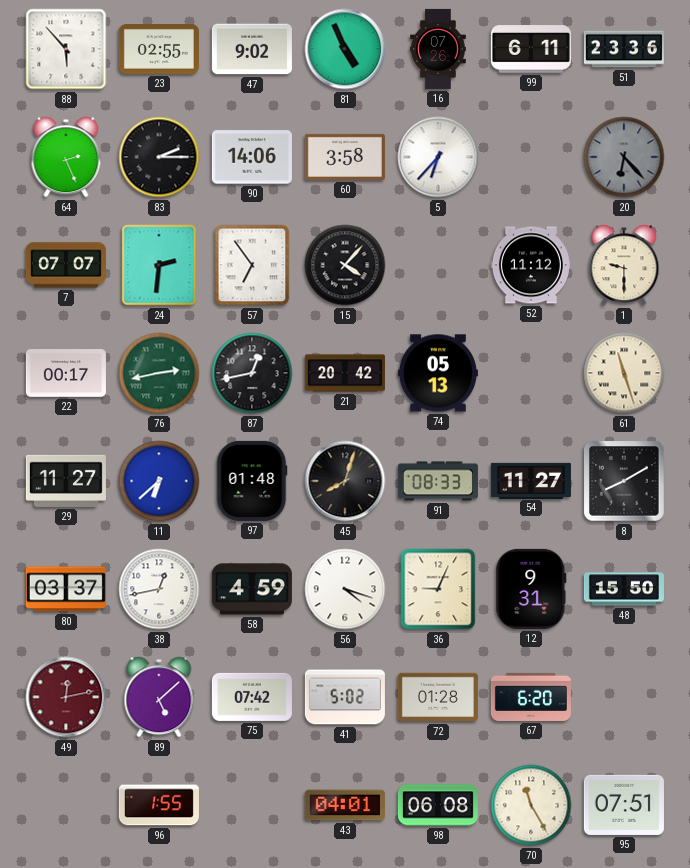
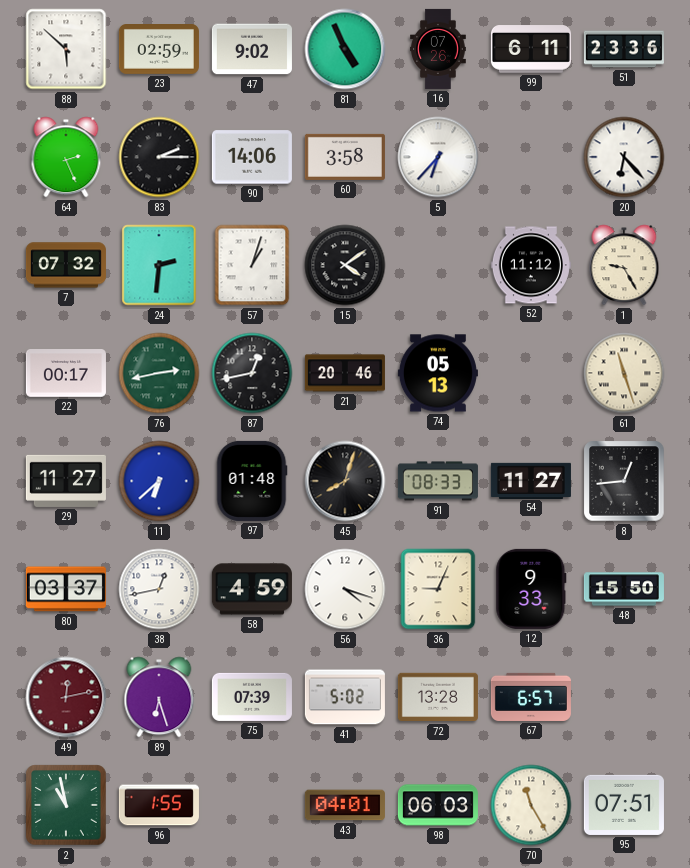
88: 5:53 -> 5:52
23: 02:55 -> 02:59
20 dial: grey -> white
7: 07:07 -> 07:32
57: 6:54 -> 1:03
15: 4:07 -> 4:09
1: 9:30 -> 9:25
21: 20:42 -> 20:46
8: 8:10 -> 12:44
12: 9:31 -> 9:33
89: 5:08 -> 6:27
75: 07:42 -> 07:39
72: 01:28 -> 13:28
67: 6:20 -> 6:57
2: none -> 10:58
98: 06:08 -> 06:03
